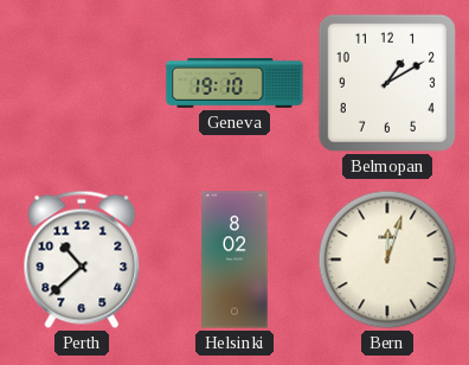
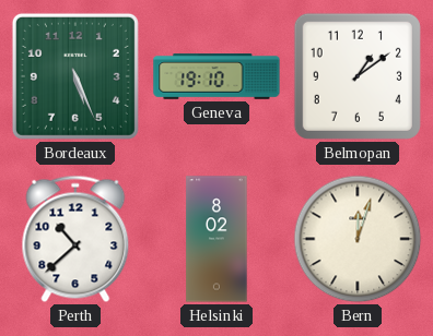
Bordeaux: none -> 5:26
Belmopan: 1:10 -> 1:09
